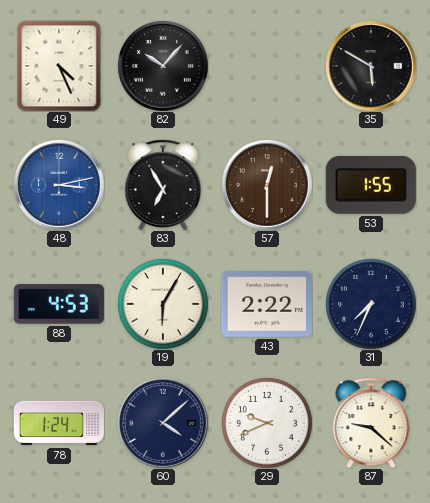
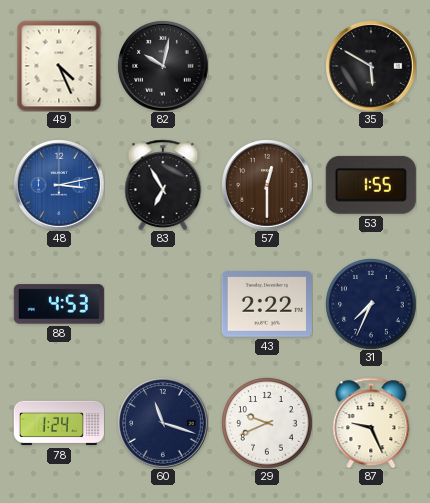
82: 10:07 -> 10:02
19: 6:05 -> none
60: 4:08 -> 11:18
87: 9:22 -> 9:26
